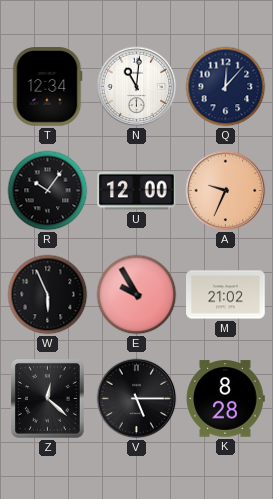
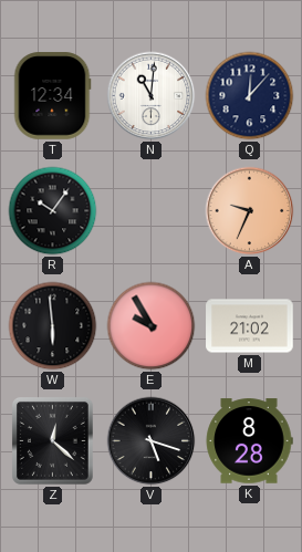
U: 12:00 -> none
W: 5:56 -> 5:59
V: 5:15 -> 5:18
